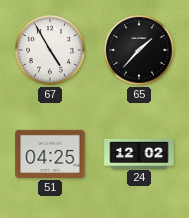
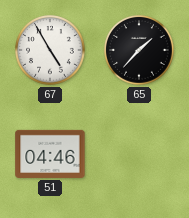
51: 04:25 -> 04:46
24: 12:02 -> none
